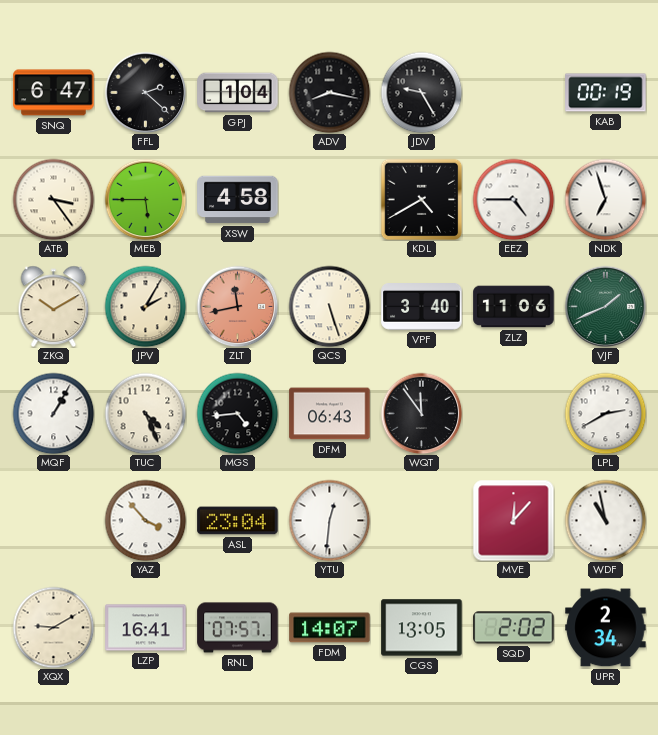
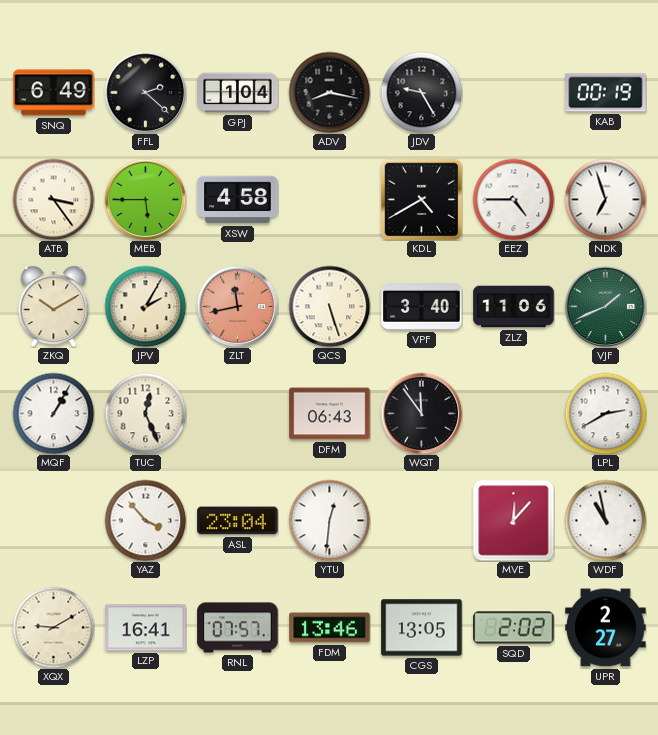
SNQ: 6:47 -> 6:49
TUC: 4:26 -> 12:26
MGS: 4:44 -> none
FDM: 14:07 -> 13:46
UPR: 2:34 -> 2:27
